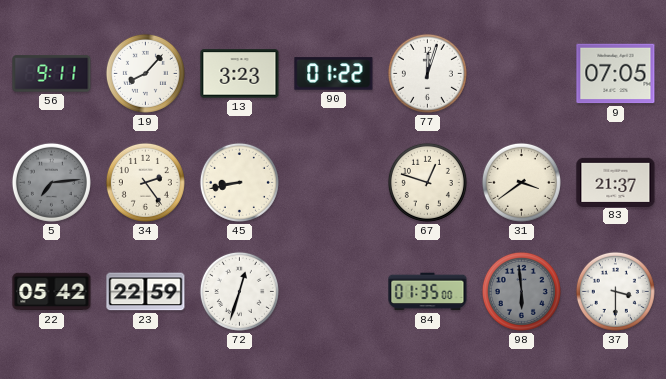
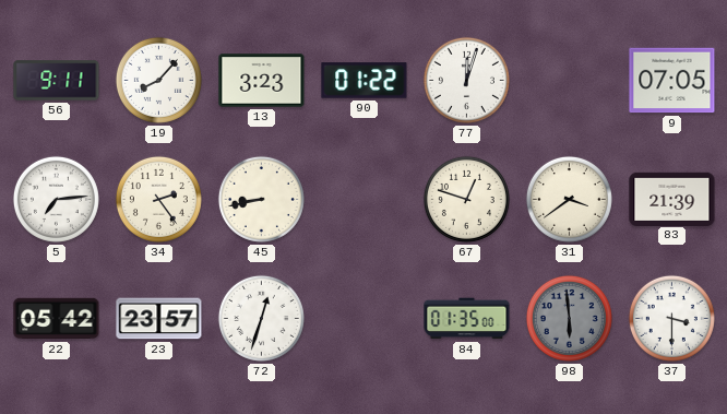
5 dial: grey -> white
83: 21:37 -> 21:39
23: 22:59 -> 23:57
